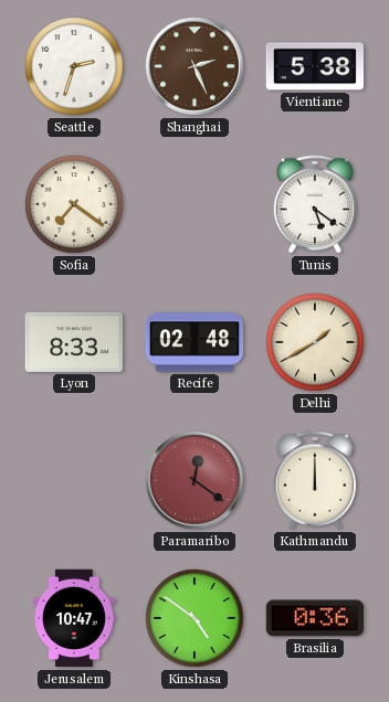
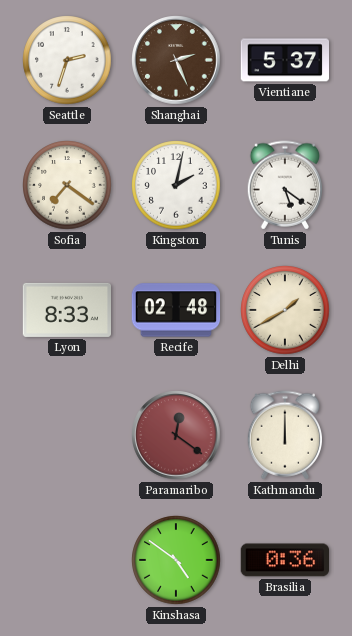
Vientiane: 5:38 -> 5:37
Kingston: none -> 2:02
Jerusalem: 10:47 -> none
